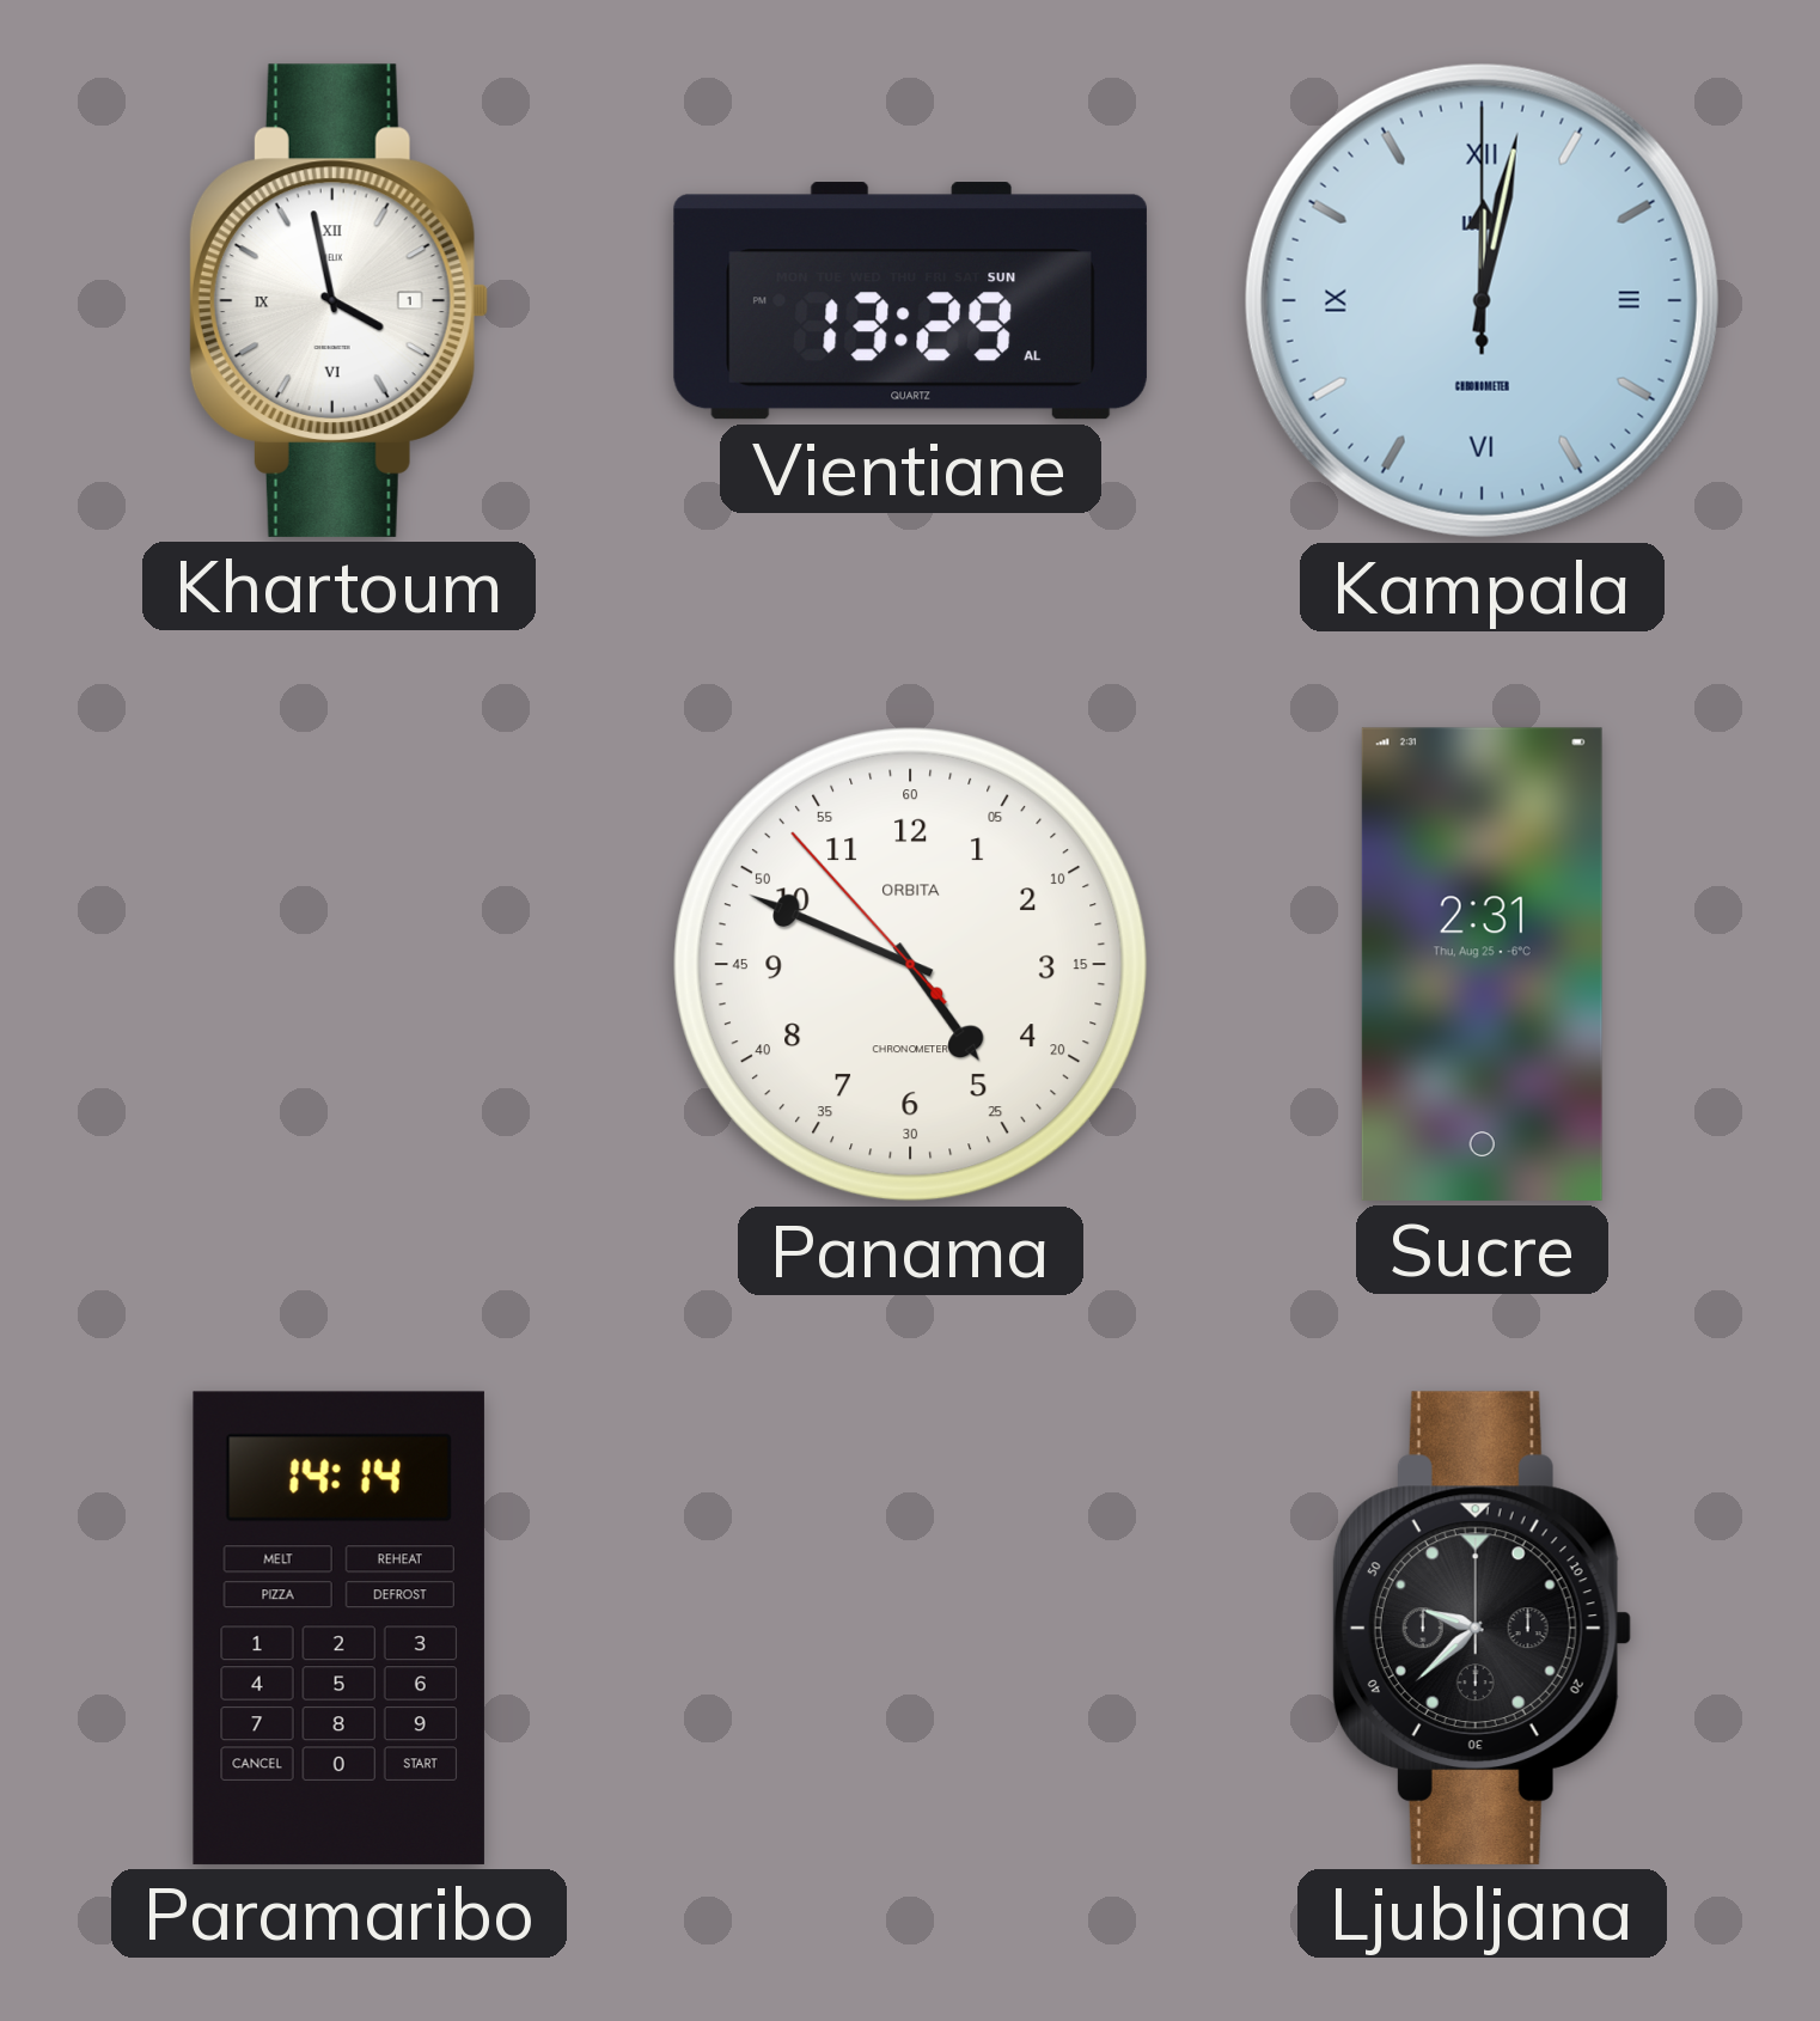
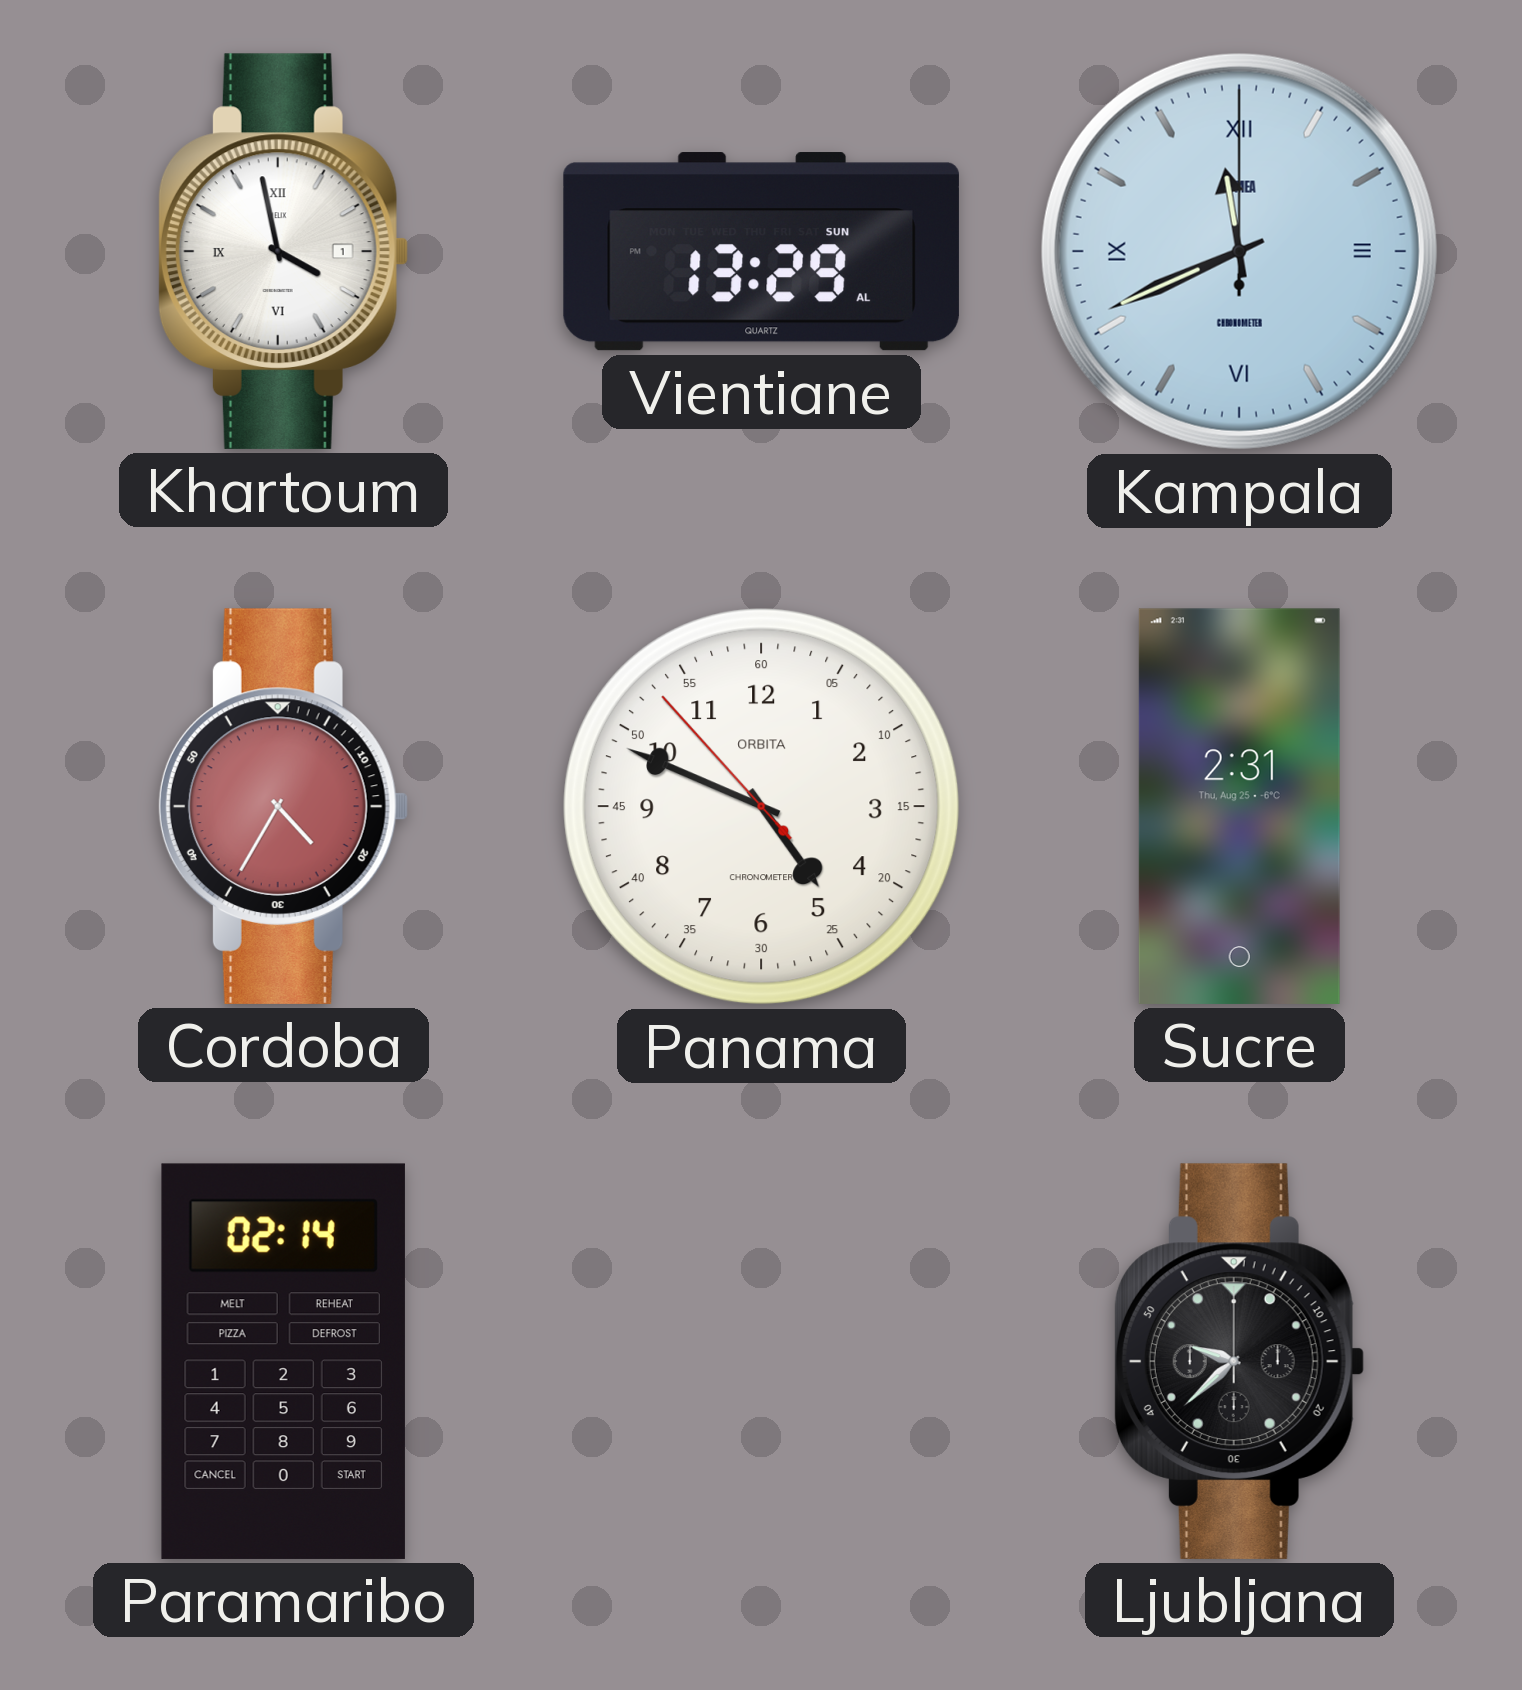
Kampala: 12:02 -> 11:41
Cordoba: none -> 4:35
Paramaribo: 14:14 -> 02:14
